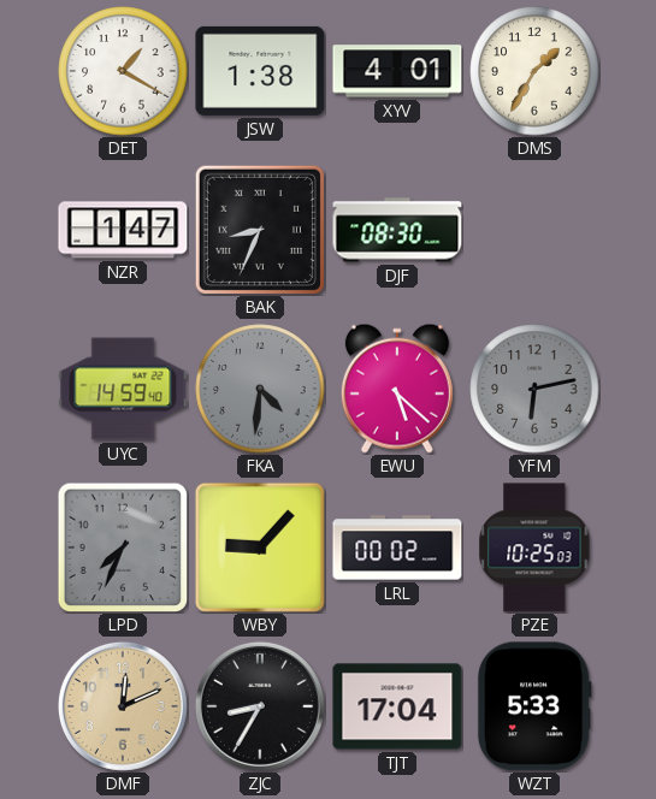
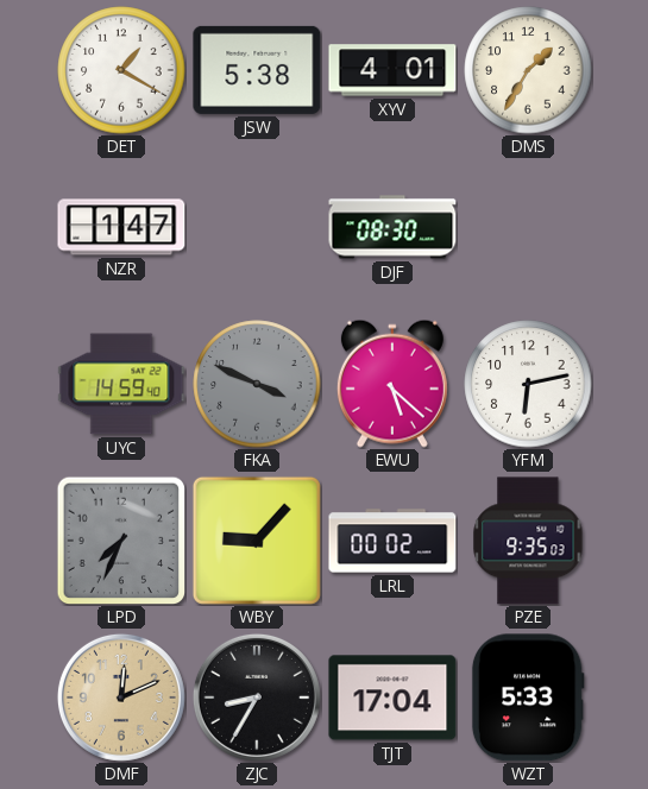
JSW: 1:38 -> 5:38
BAK: 8:34 -> none
FKA: 4:31 -> 3:49
YFM dial: grey -> white
PZE: 10:25 -> 9:35
